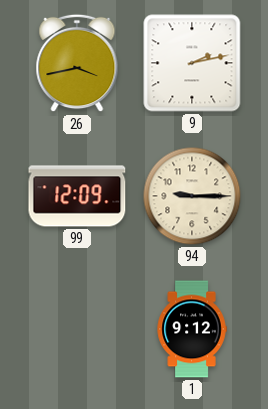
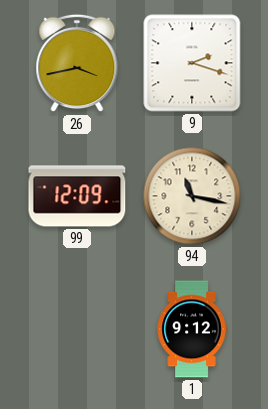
9: 2:13 -> 2:18
94: 9:15 -> 11:17
